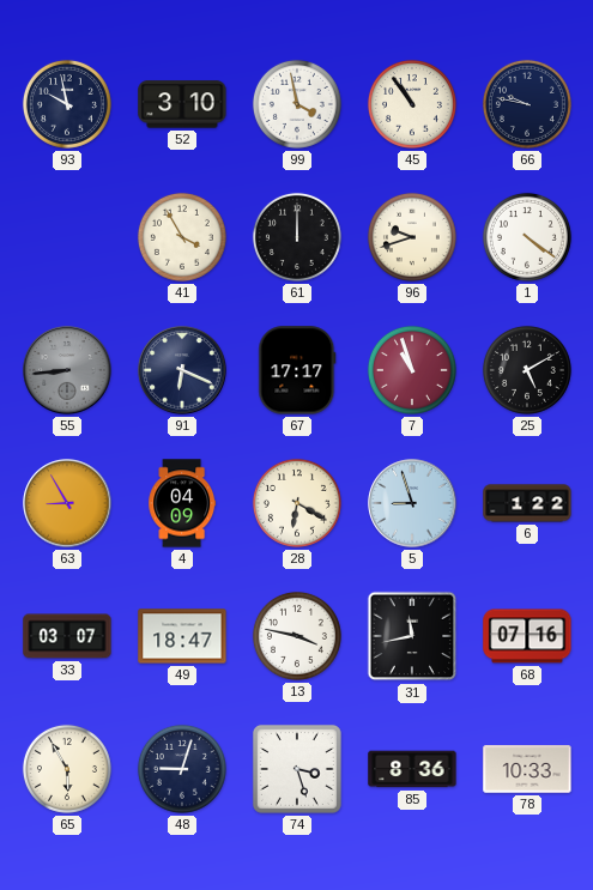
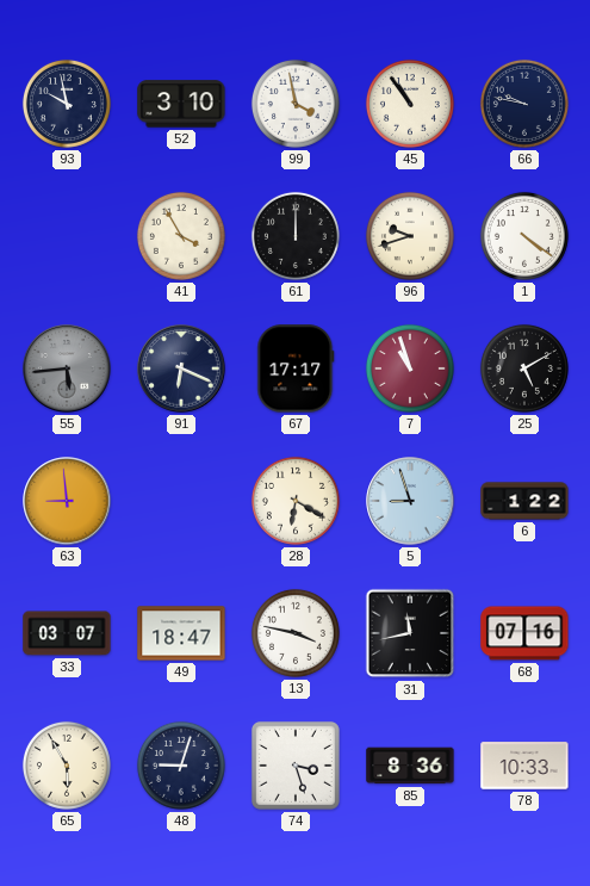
55: 8:44 -> 5:44
63: 8:55 -> 8:59
4: 04:09 -> none
